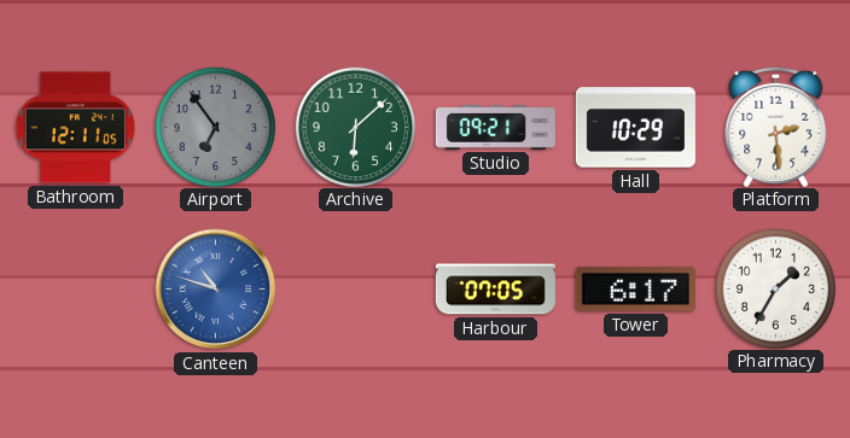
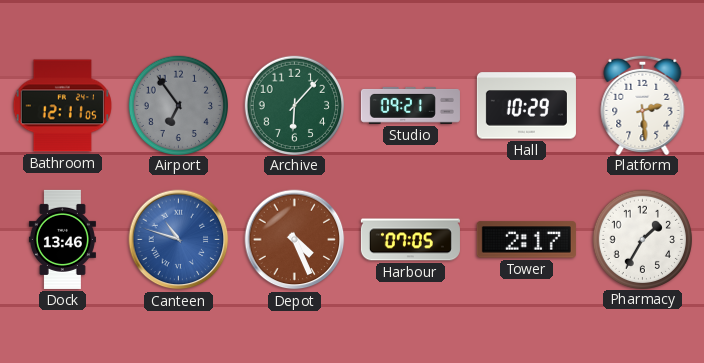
Archive: 6:08 -> 6:07
Dock: none -> 13:46
Depot: none -> 4:26
Tower: 6:17 -> 2:17
